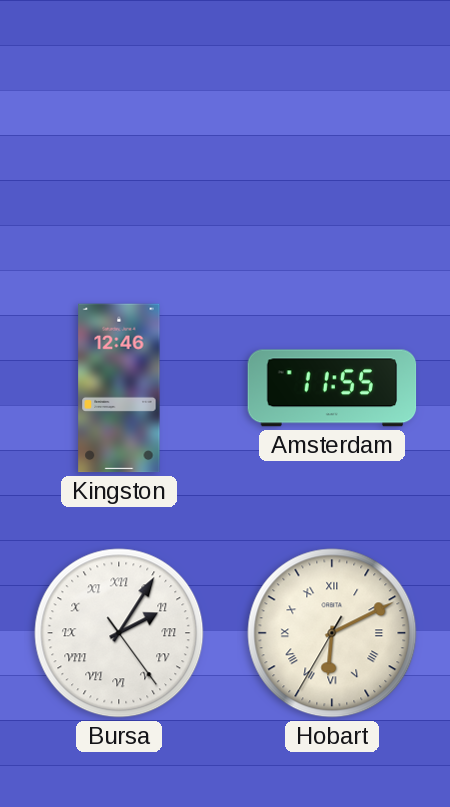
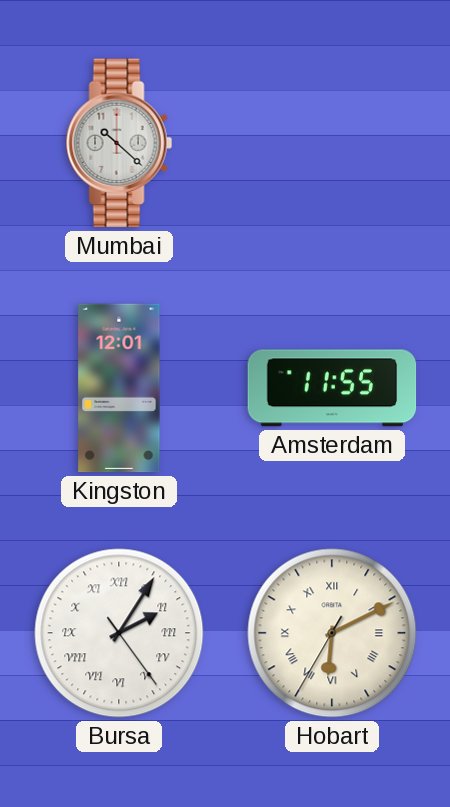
Mumbai: none -> 10:22
Kingston: 12:46 -> 12:01
